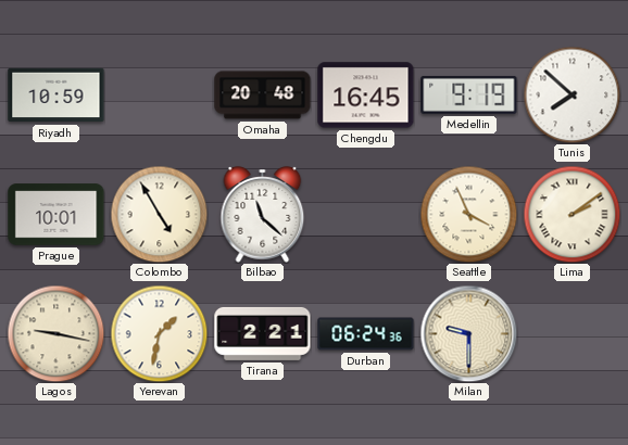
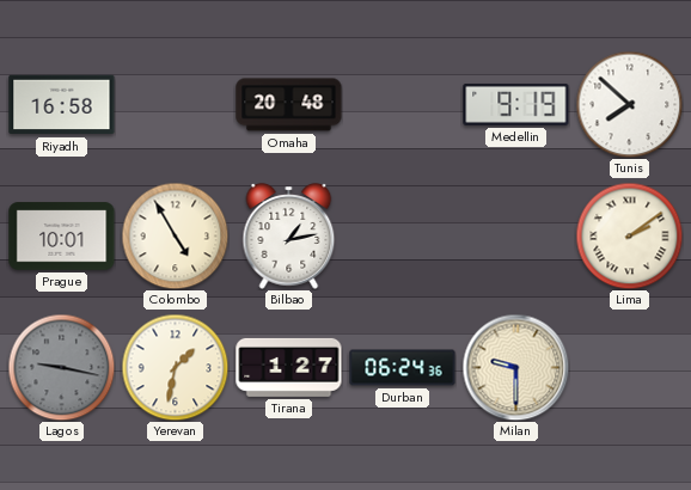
Riyadh: 10:59 -> 16:58
Chengdu: 16:45 -> none
Bilbao: 11:22 -> 1:13
Seattle: 3:56 -> none
Lagos dial: cream -> grey
Tirana: 2:21 -> 1:27
